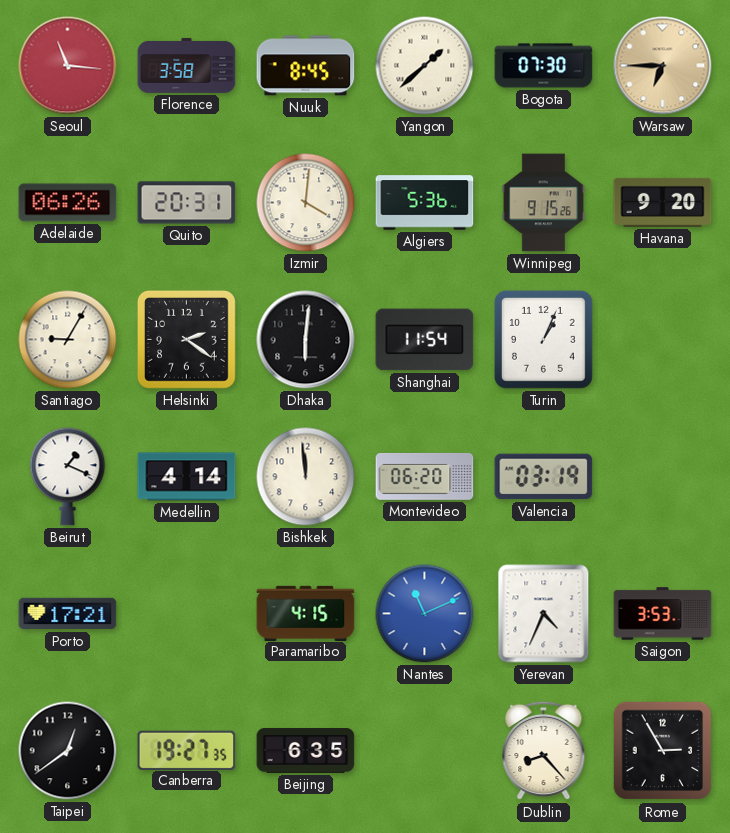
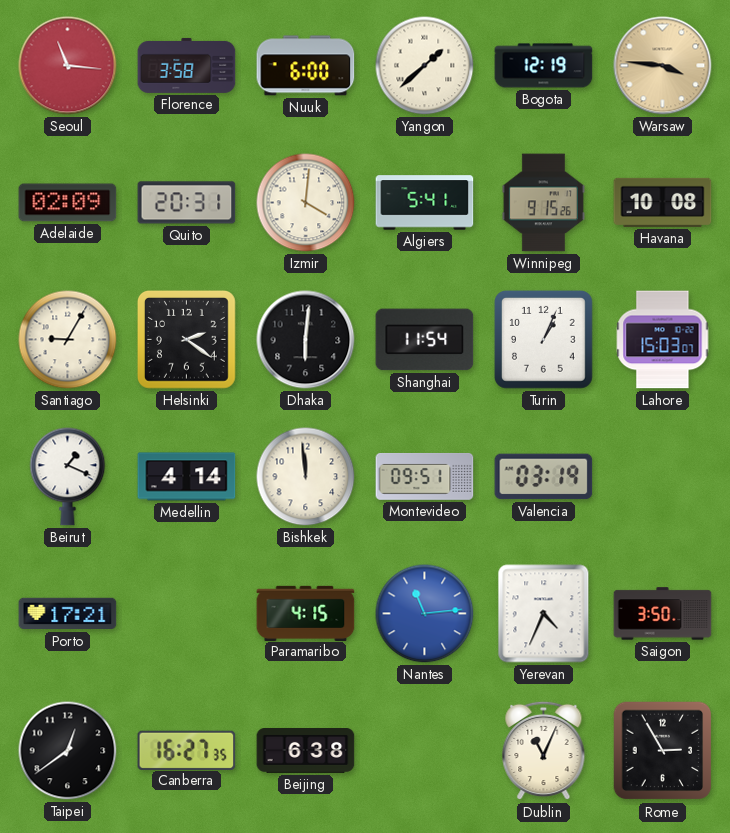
Nuuk: 8:45 -> 6:00
Bogota: 07:30 -> 12:19
Warsaw: 6:45 -> 3:46
Adelaide: 06:26 -> 02:09
Algiers: 5:36 -> 5:41
Havana: 9:20 -> 10:08
Lahore: none -> 15:03
Montevideo: 06:20 -> 09:51
Nantes: 11:11 -> 11:14
Saigon: 3:53 -> 3:50
Canberra: 19:27 -> 16:27
Beijing: 6:35 -> 6:38
Dublin: 8:23 -> 11:04
